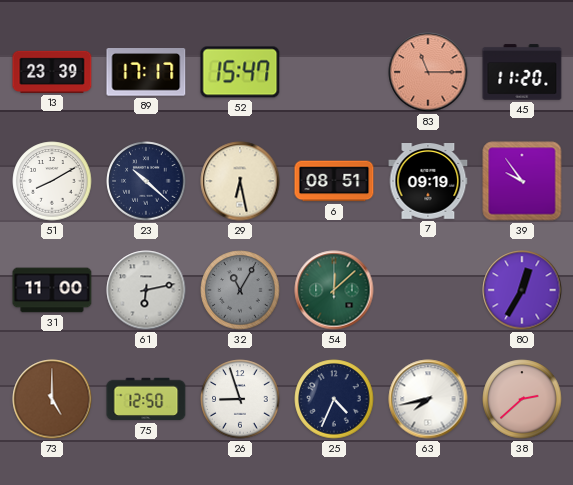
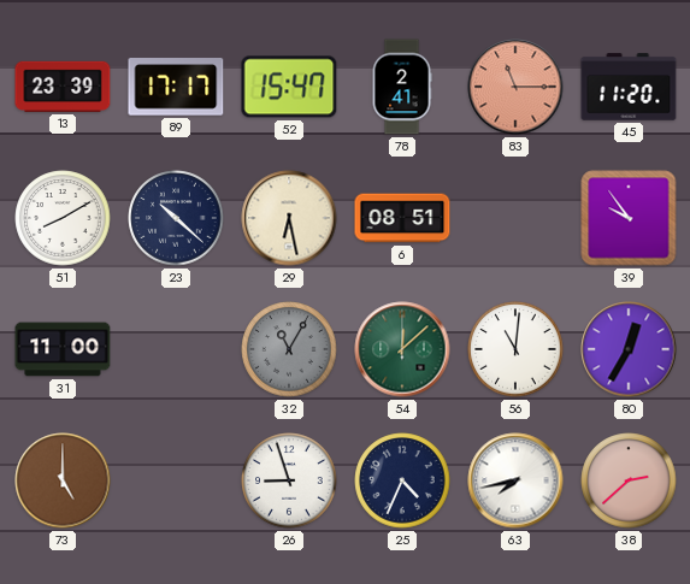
78: none -> 2:41
7: 09:19 -> none
61: 6:13 -> none
56: none -> 11:01
75: 12:50 -> none
